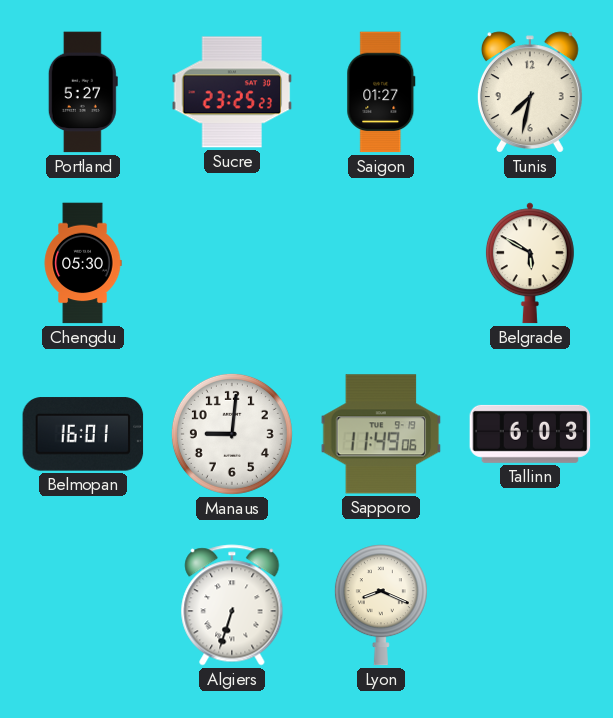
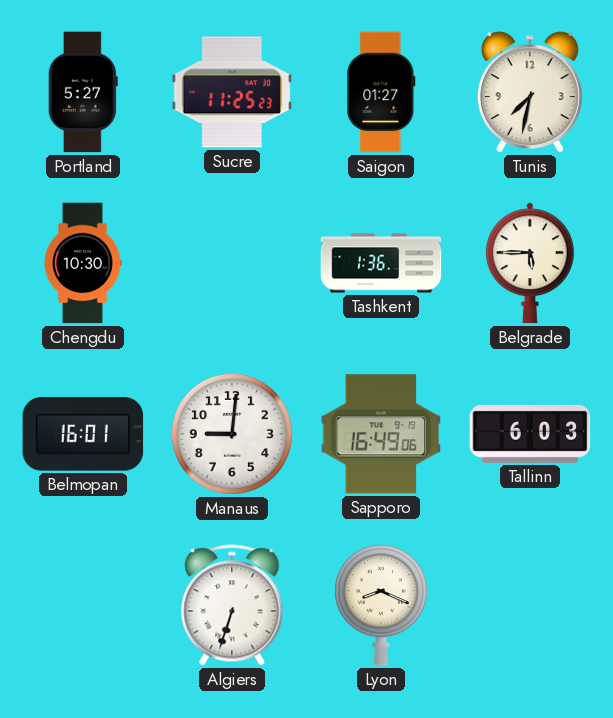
Sucre: 23:25 -> 11:25
Chengdu: 05:30 -> 10:30
Tashkent: none -> 1:36
Belgrade: 5:50 -> 5:45
Sapporo: 11:49 -> 16:49
